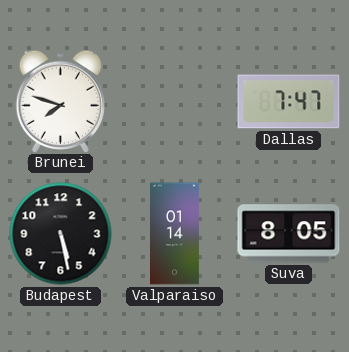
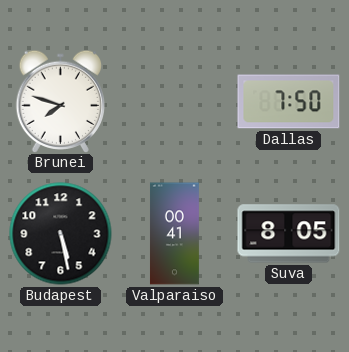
Dallas: 7:47 -> 7:50
Valparaiso: 01:14 -> 00:41
